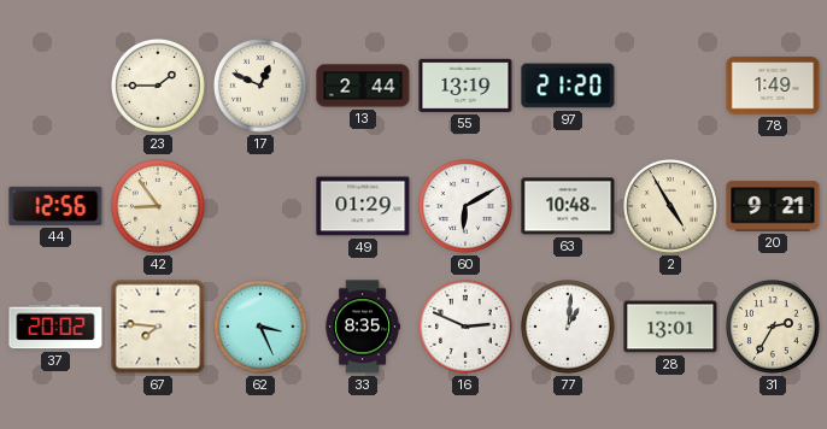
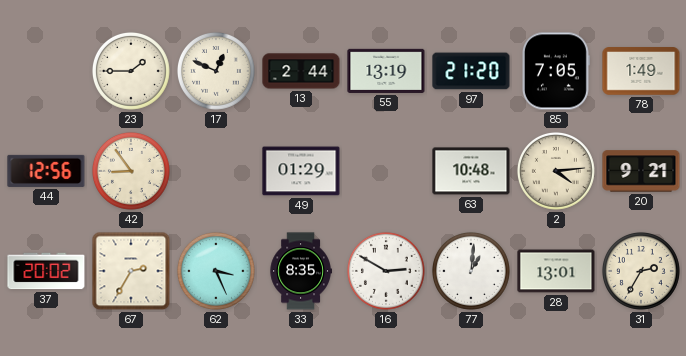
85: none -> 7:05
60: 6:10 -> none
2: 4:55 -> 4:14
67: 7:46 -> 2:35
16: 2:49 -> 2:50
